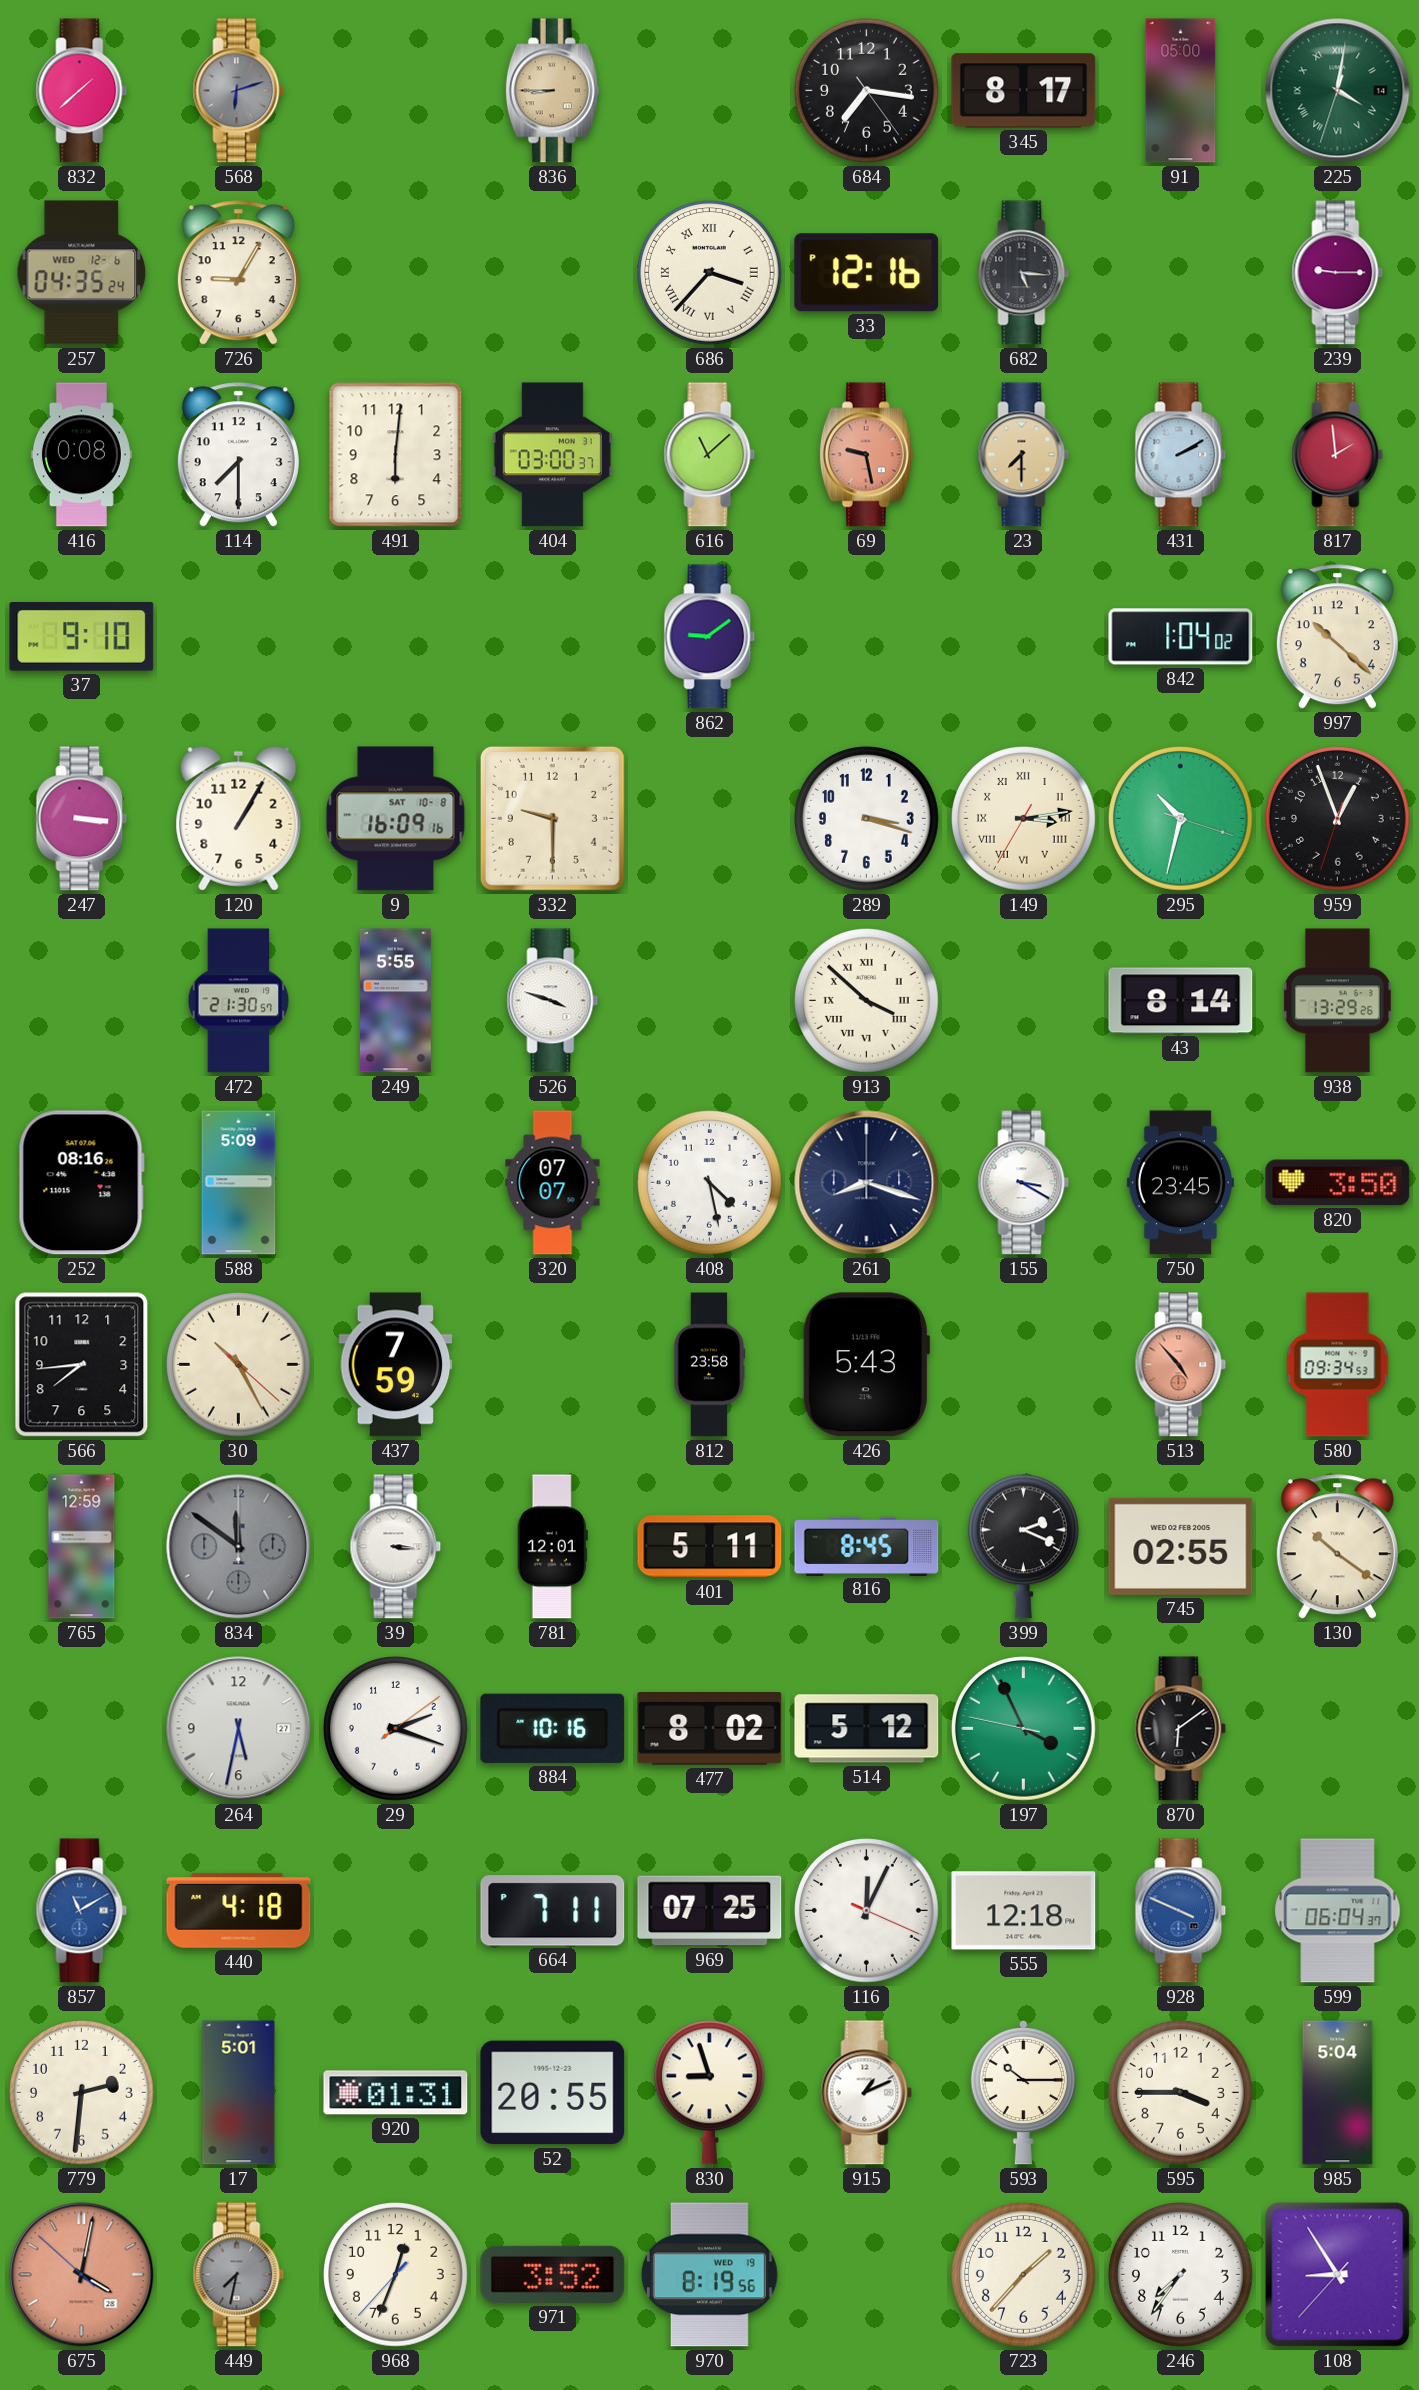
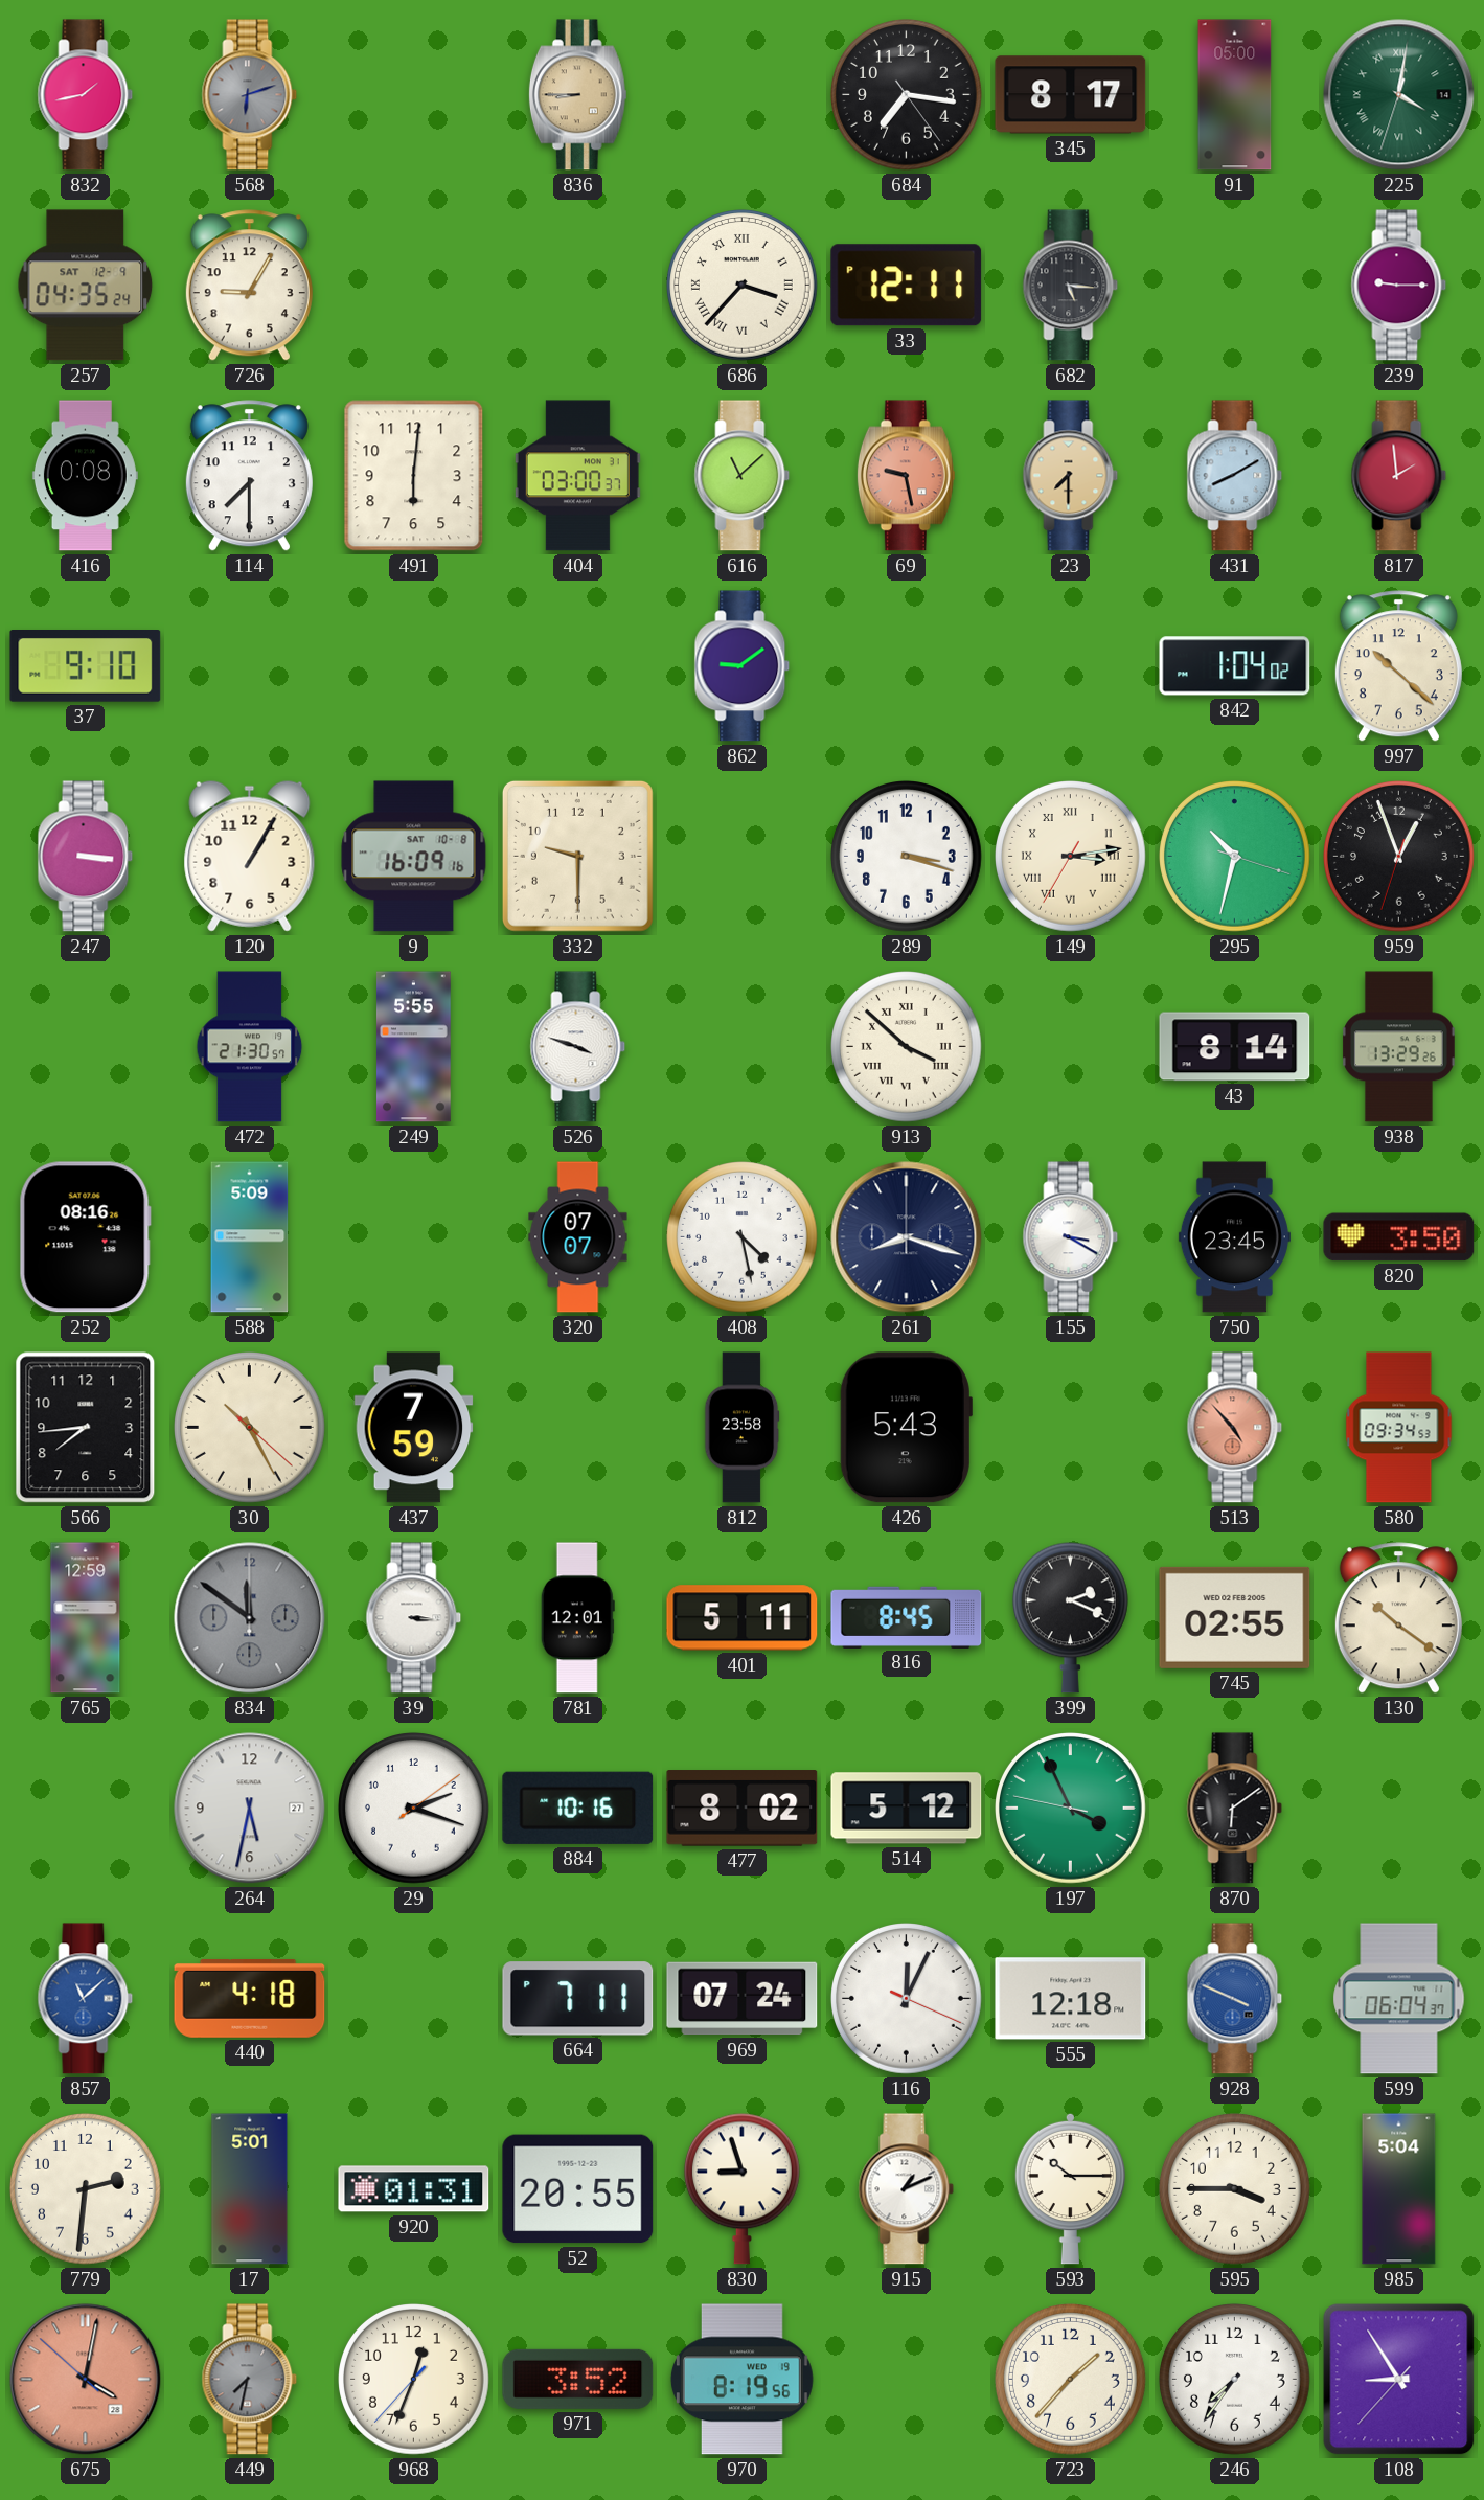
832: 1:38 -> 1:43
257 date: WED 12-6 -> SAT 12-9
33: 12:16 -> 12:11
431: 2:10 -> 8:10
857: 11:10 -> 11:08
969: 07:25 -> 07:24
